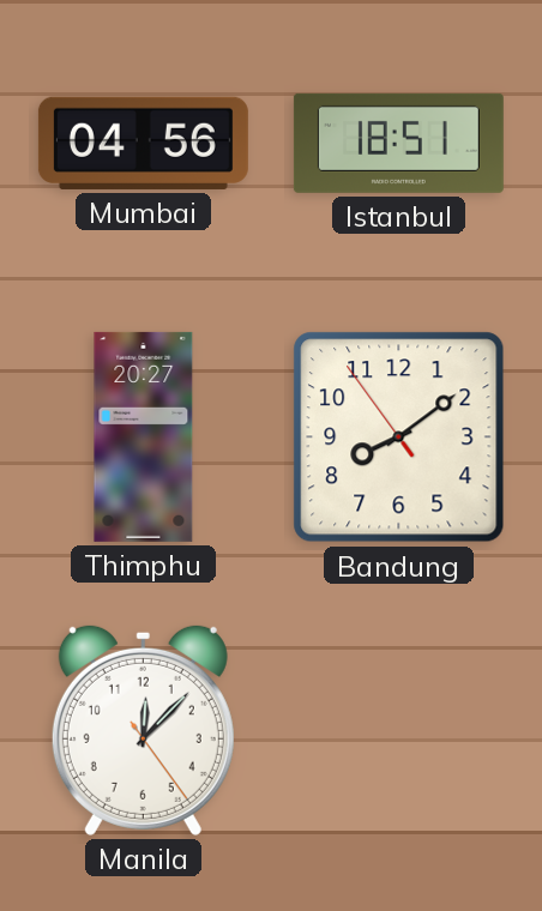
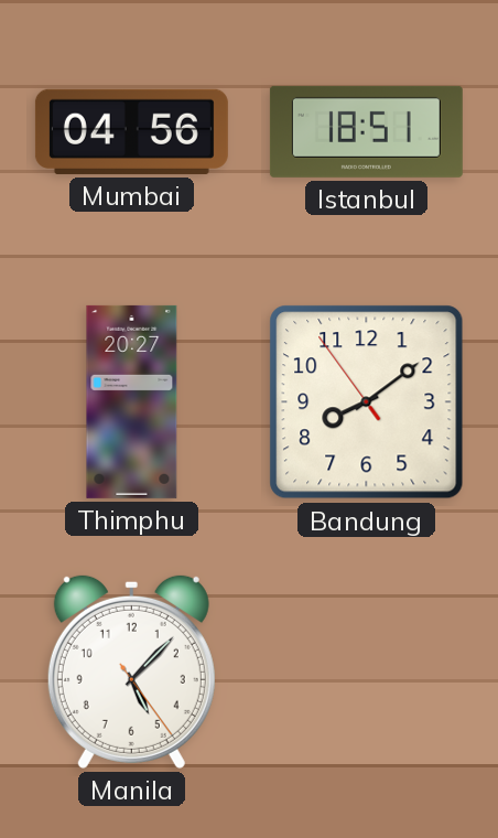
Manila: 12:07 -> 5:07
